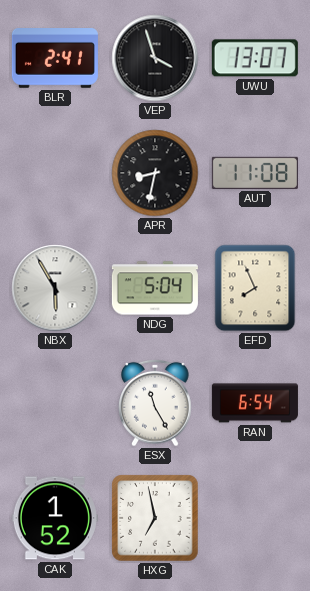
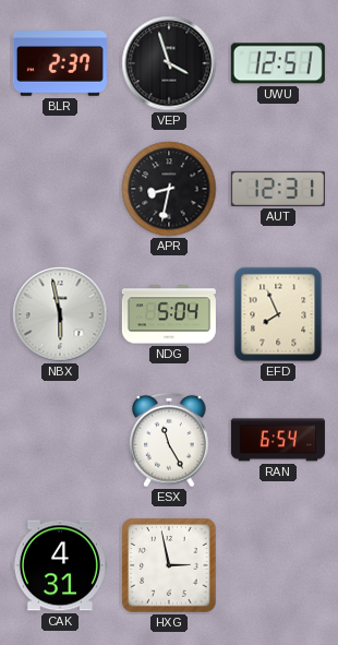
BLR: 2:41 -> 2:37
UWU: 13:07 -> 12:51
AUT: 11:08 -> 12:31
NBX: 5:55 -> 5:58
CAK: 1:52 -> 4:31
HXG: 6:58 -> 2:58
